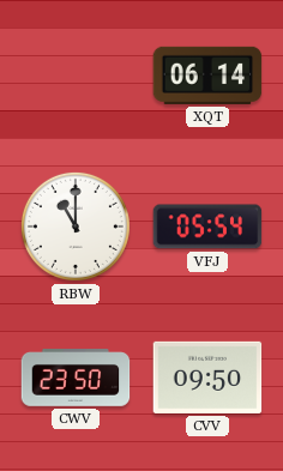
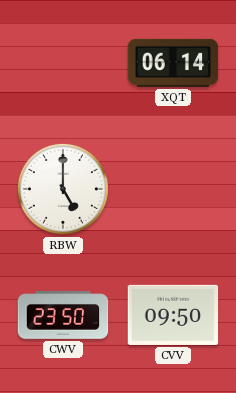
RBW: 11:00 -> 5:00
VFJ: 05:54 -> none
